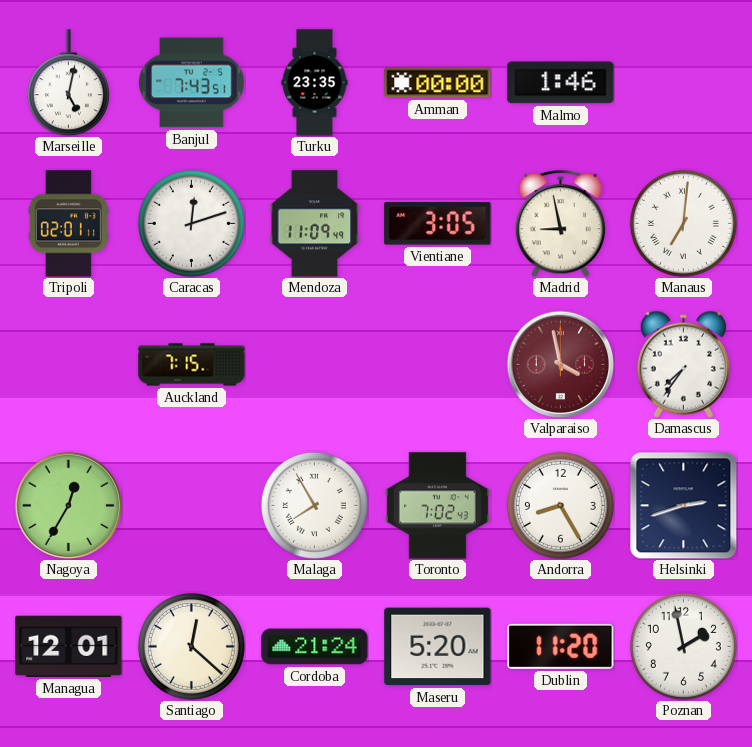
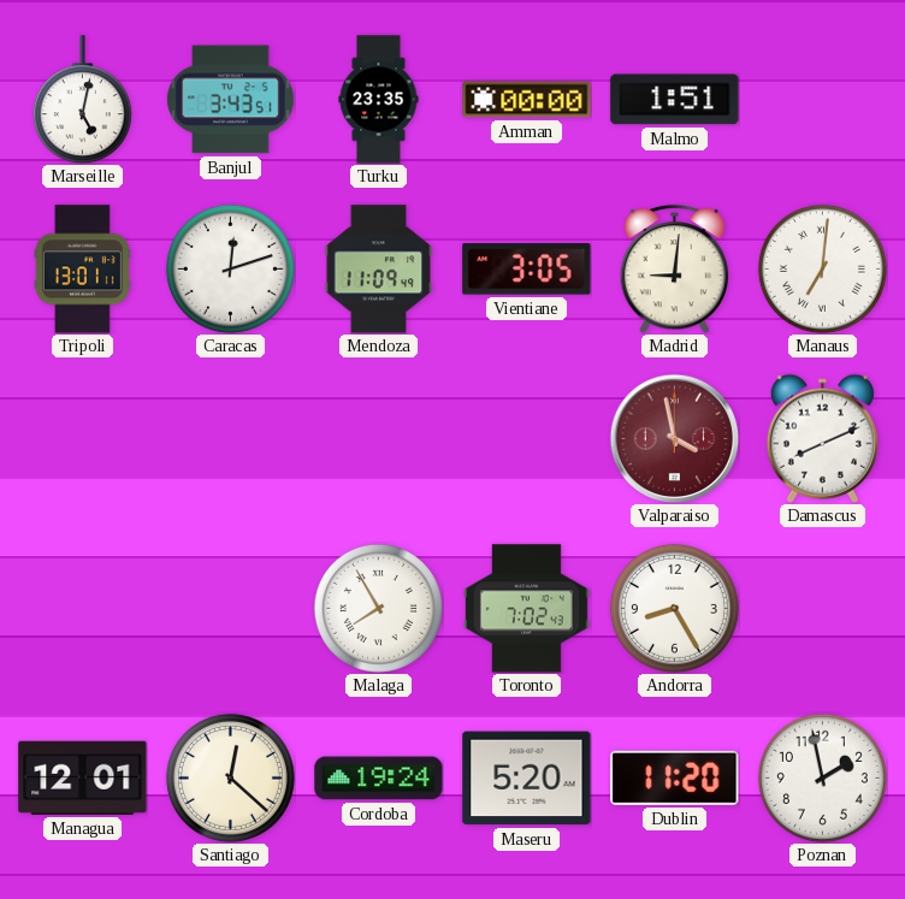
Banjul: 7:43 -> 3:43
Malmo: 1:46 -> 1:51
Tripoli: 02:01 -> 13:01
Madrid: 8:58 -> 9:01
Auckland: 7:15 -> none
Damascus: 7:36 -> 8:11
Nagoya: 12:35 -> none
Helsinki: 2:42 -> none
Cordoba: 21:24 -> 19:24
